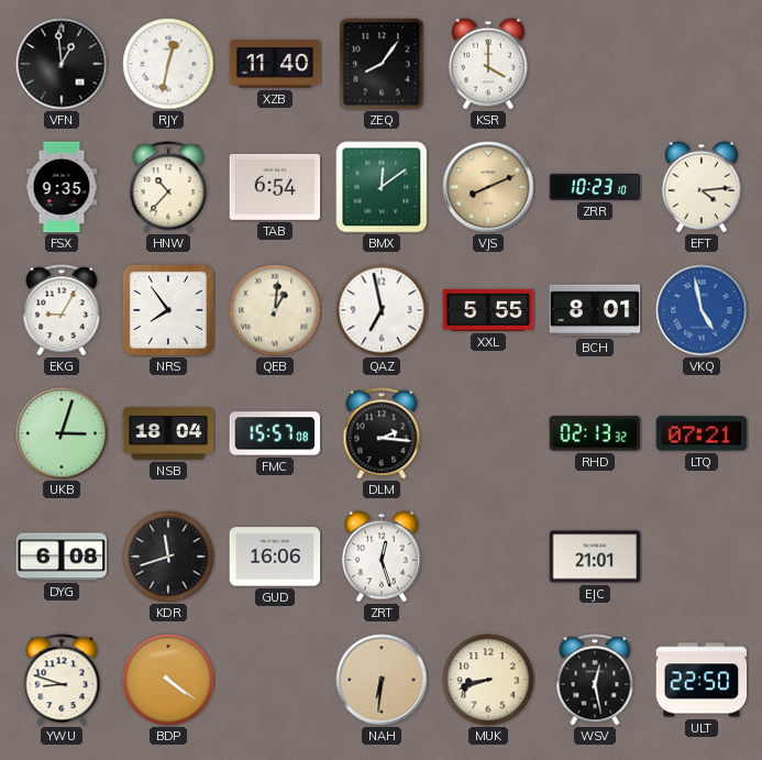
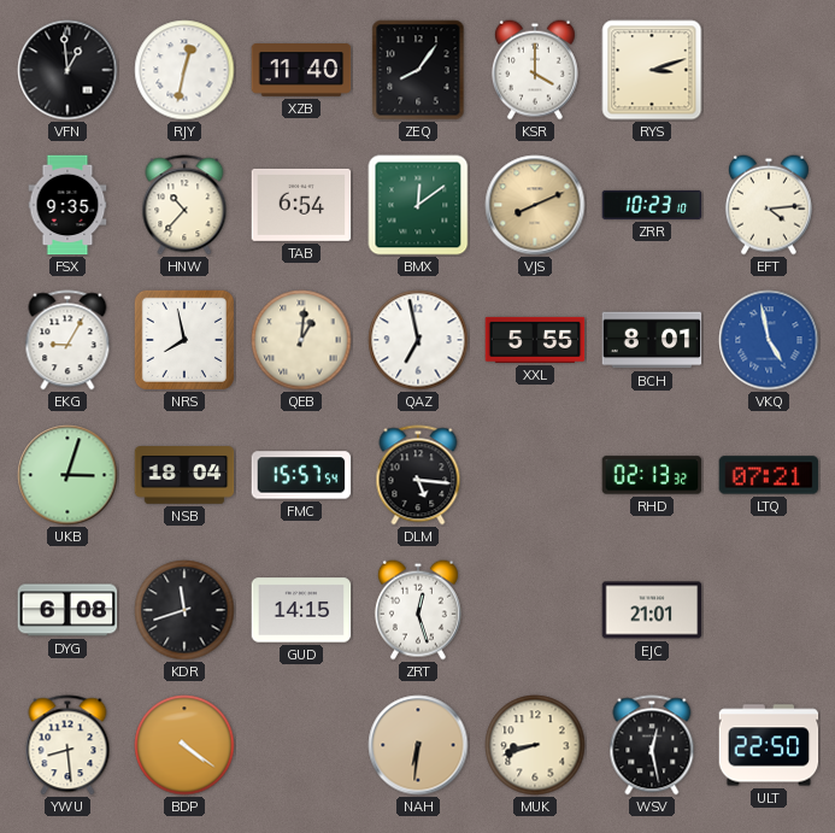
RYS: none -> 3:12
NRS: 7:54 -> 7:58
FMC: 15:57:08 -> 15:57:54
DLM: 2:16 -> 5:16
GUD: 16:06 -> 14:15
YWU: 8:48 -> 8:29
